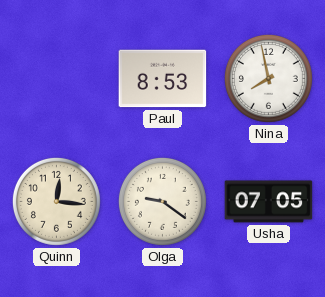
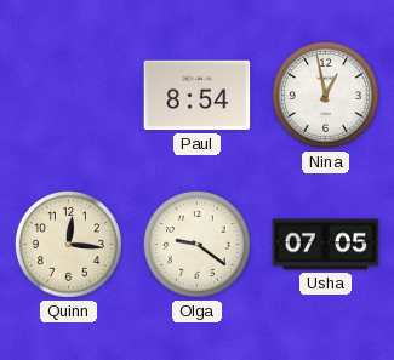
Paul: 8:53 -> 8:54
Nina: 7:58 -> 12:58
